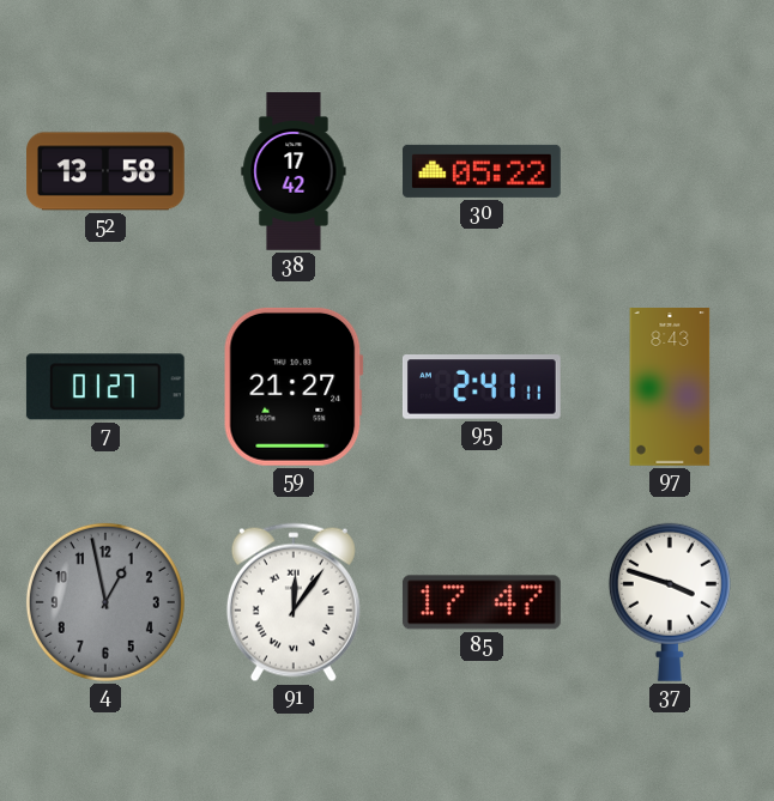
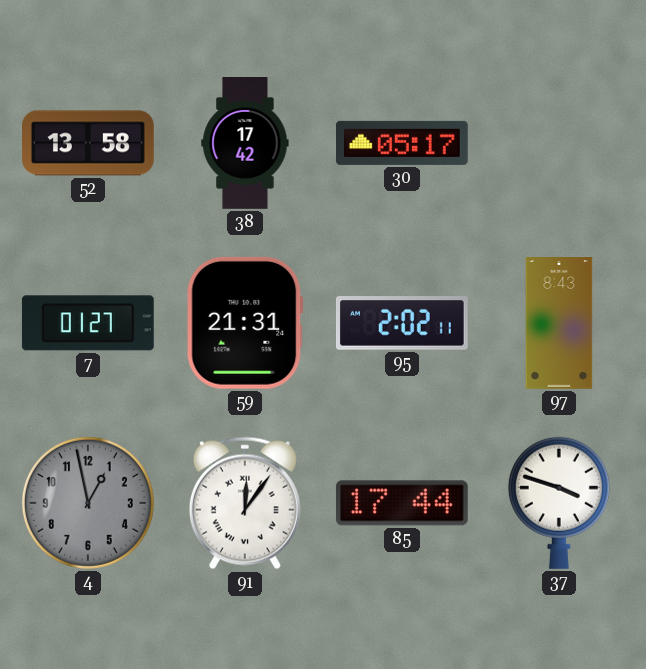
30: 05:22 -> 05:17
59: 21:27 -> 21:31
95: 2:41 -> 2:02
85: 17:47 -> 17:44
